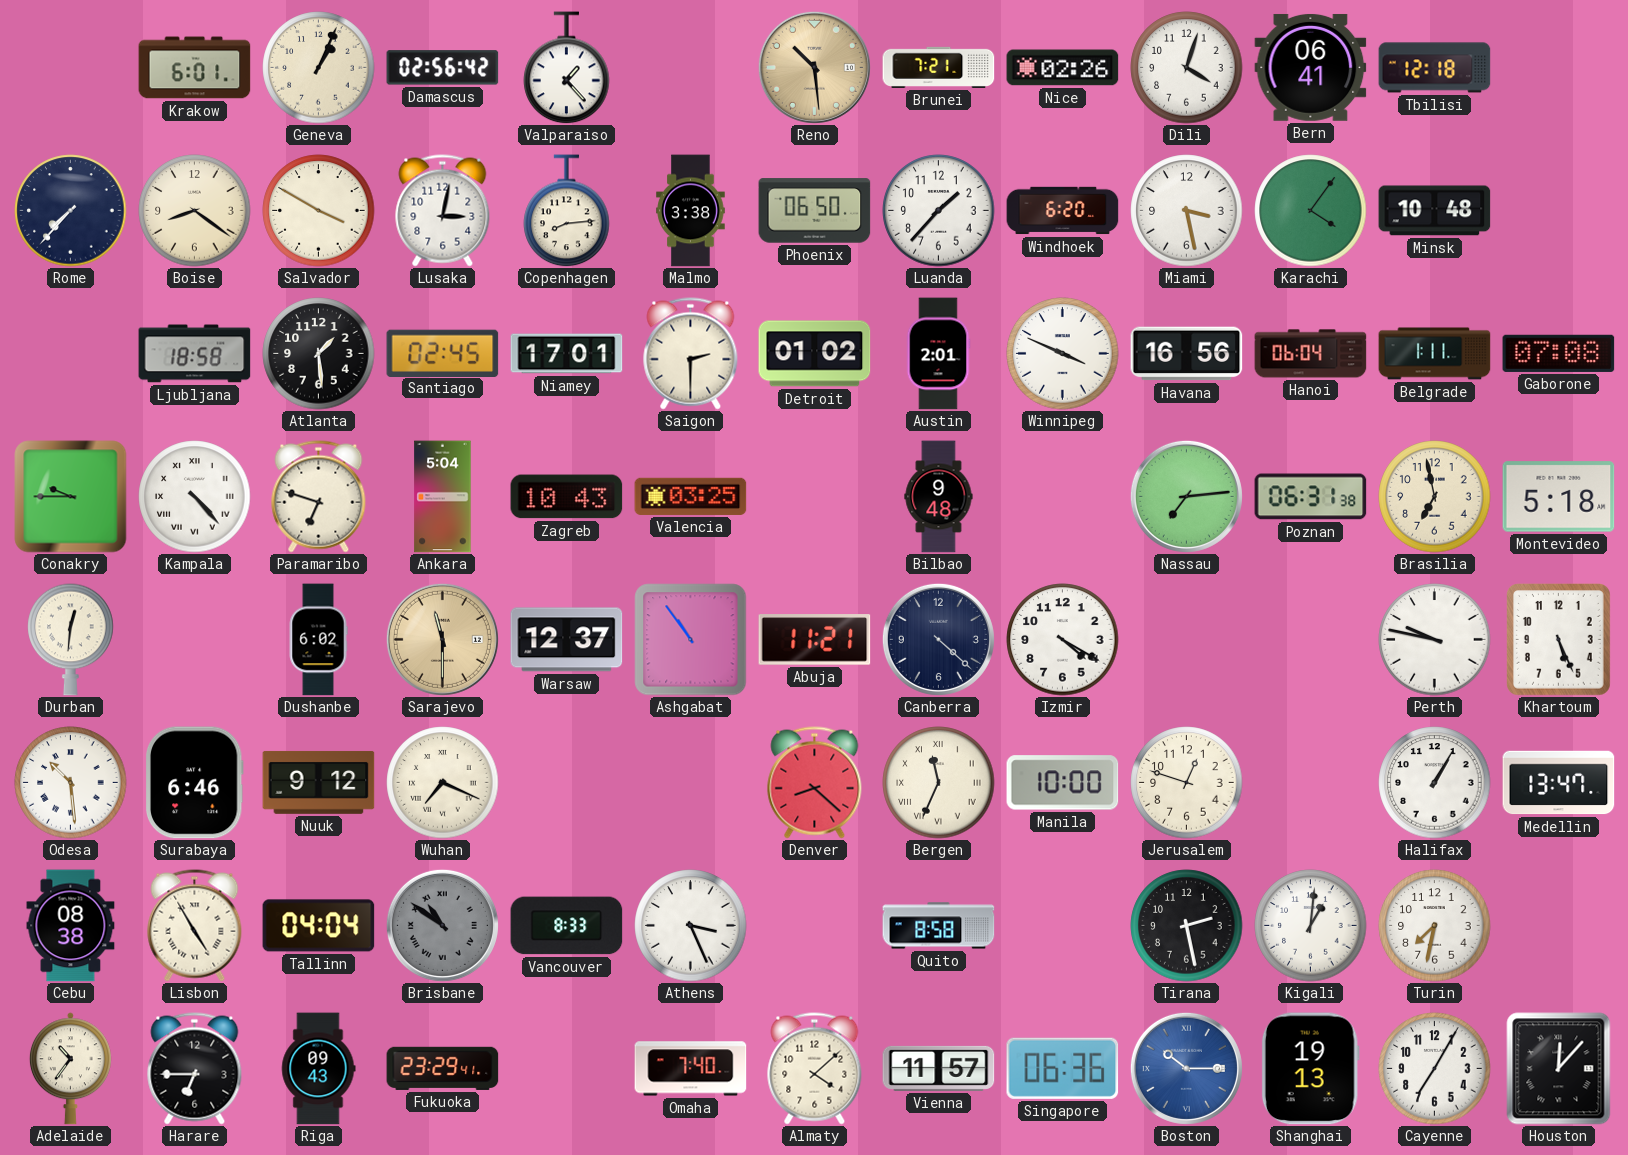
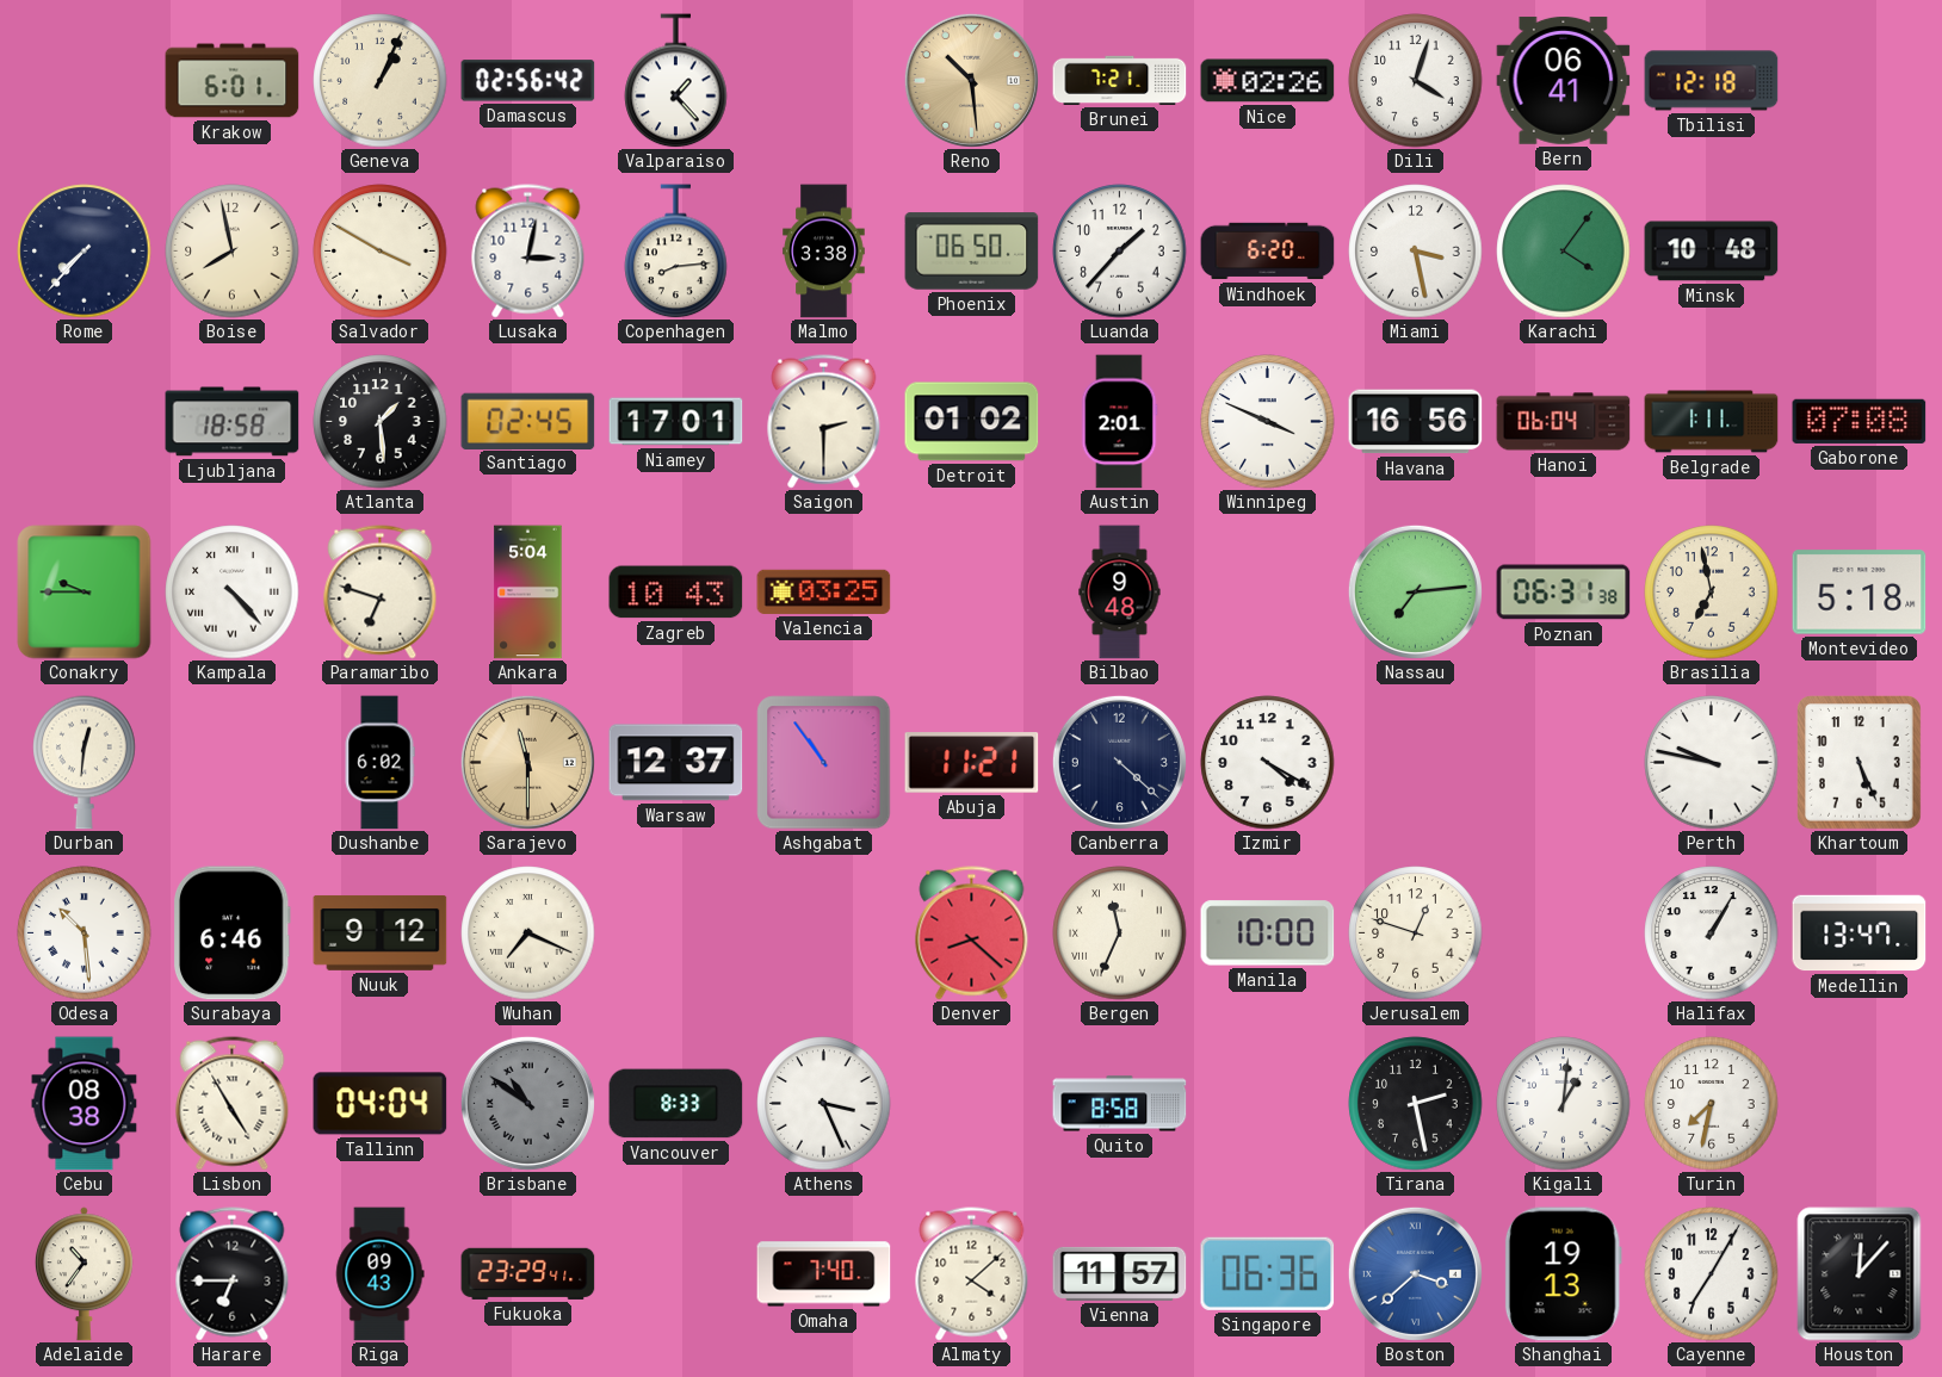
Boise: 8:21 -> 7:58
Boston: 10:15 -> 3:38
